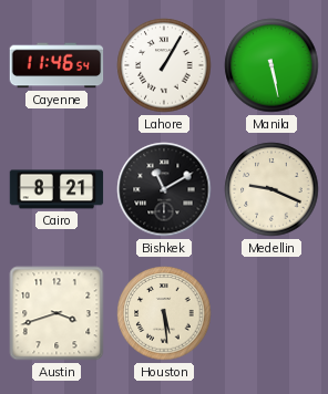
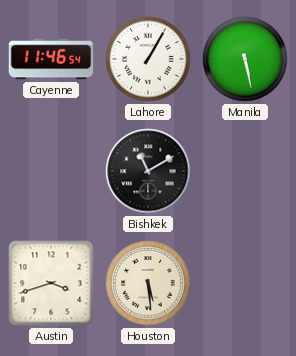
Cairo: 8:21 -> none
Medellin: 9:19 -> none
